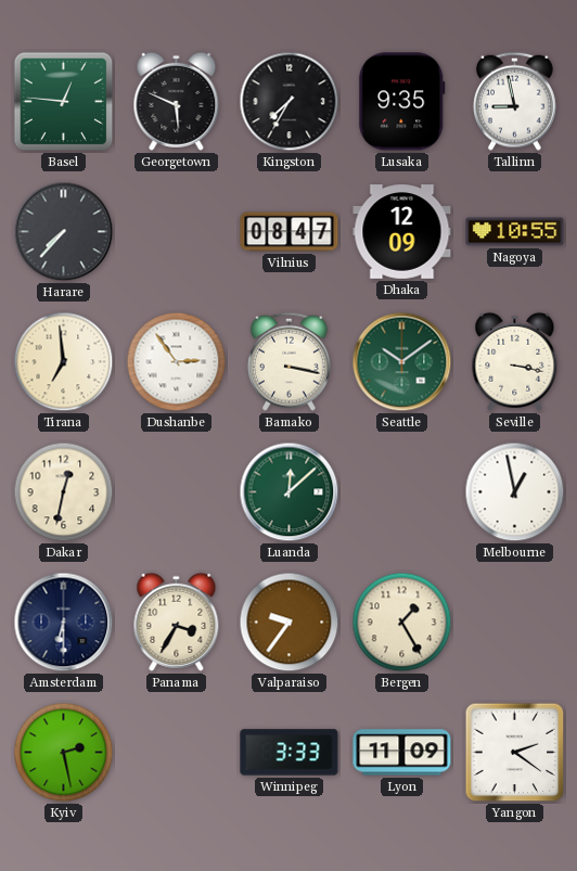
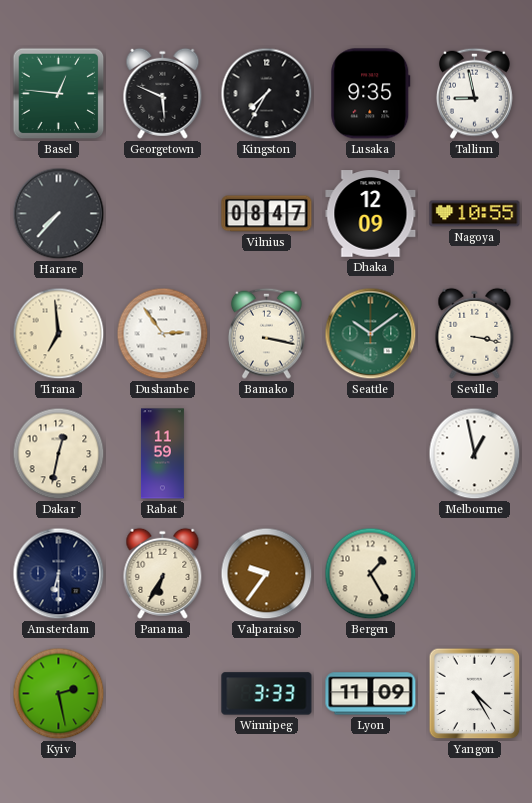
Rabat: none -> 11:59
Luanda: 12:08 -> none
Panama: 3:35 -> 6:35
Yangon: 2:21 -> 4:25
